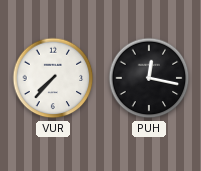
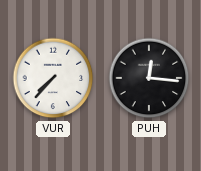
PUH: 12:17 -> 12:16
